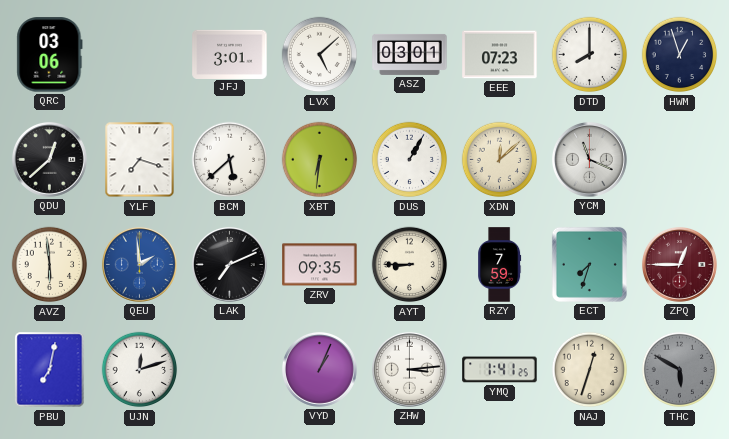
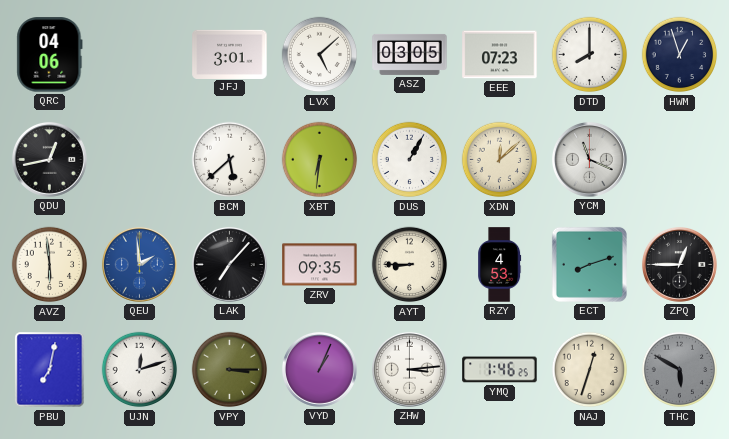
QRC: 03:06 -> 04:06
ASZ: 03:01 -> 03:05
QDU: 12:38 -> 12:43
YLF: 7:18 -> none
LAK: 7:11 -> 7:07
RZY: 7:59 -> 4:53
ECT: 7:33 -> 8:12
ZPQ dial: burgundy -> black
VPY: none -> 3:15
YMQ: 1:41 -> 1:46
